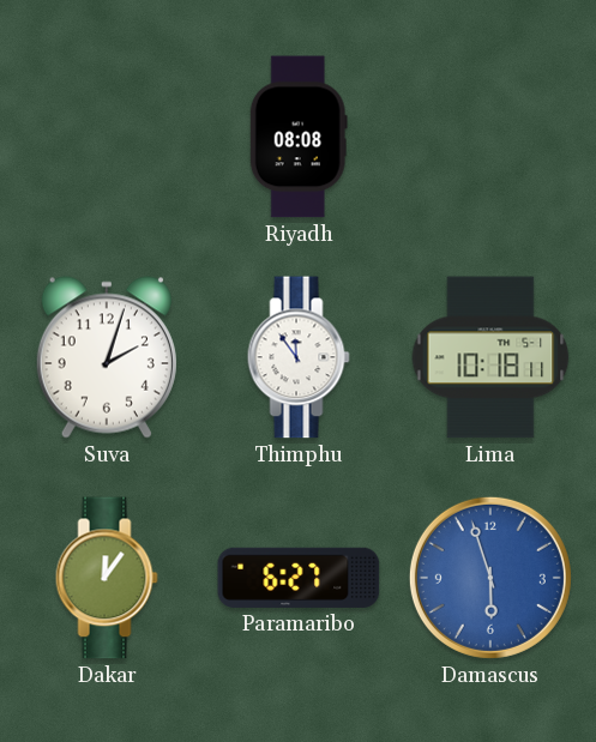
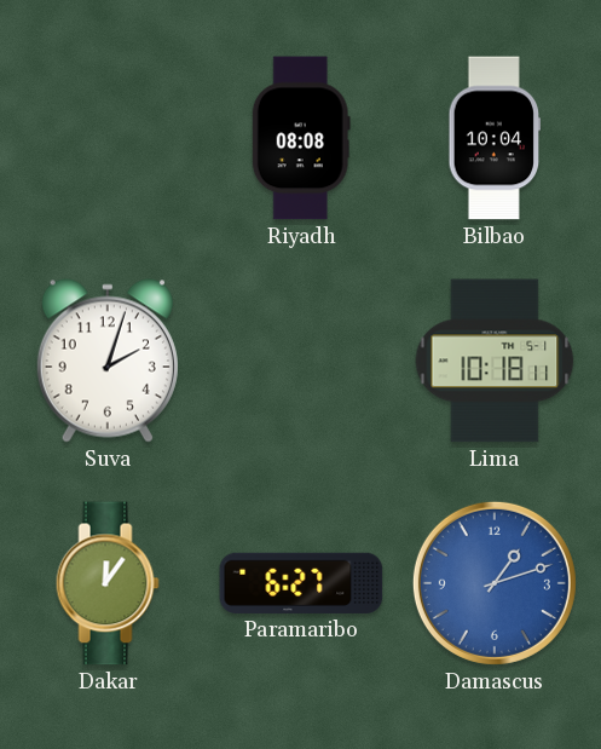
Bilbao: none -> 10:04
Thimphu: 11:54 -> none
Damascus: 5:57 -> 1:12
